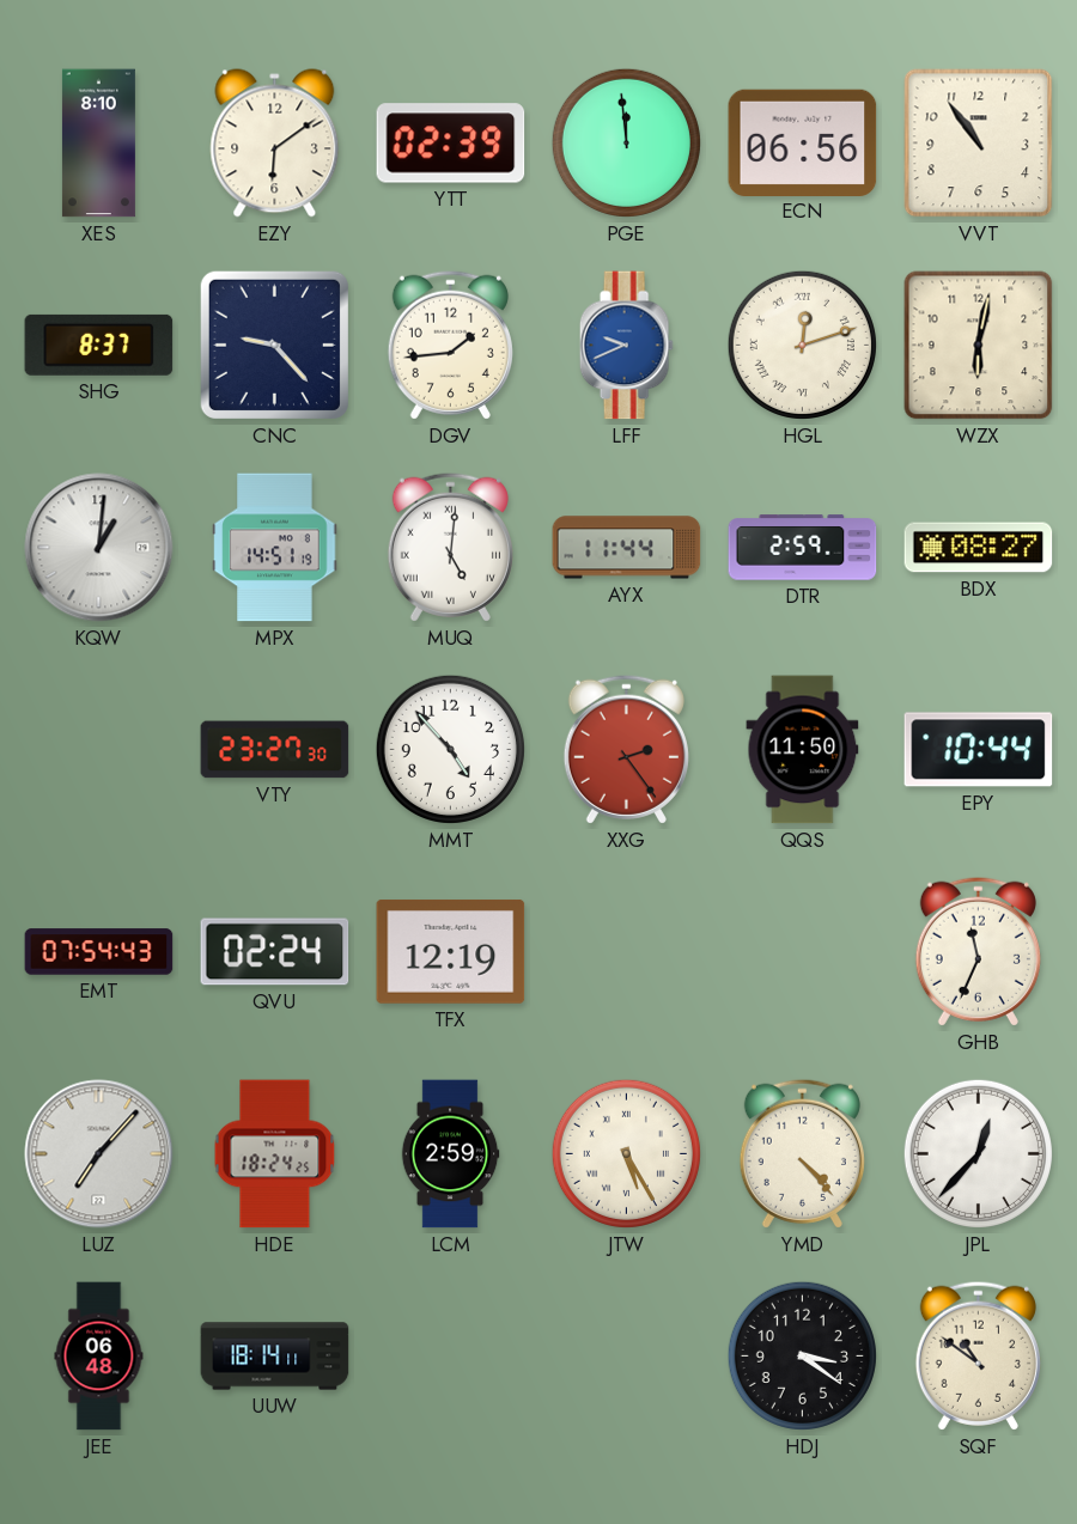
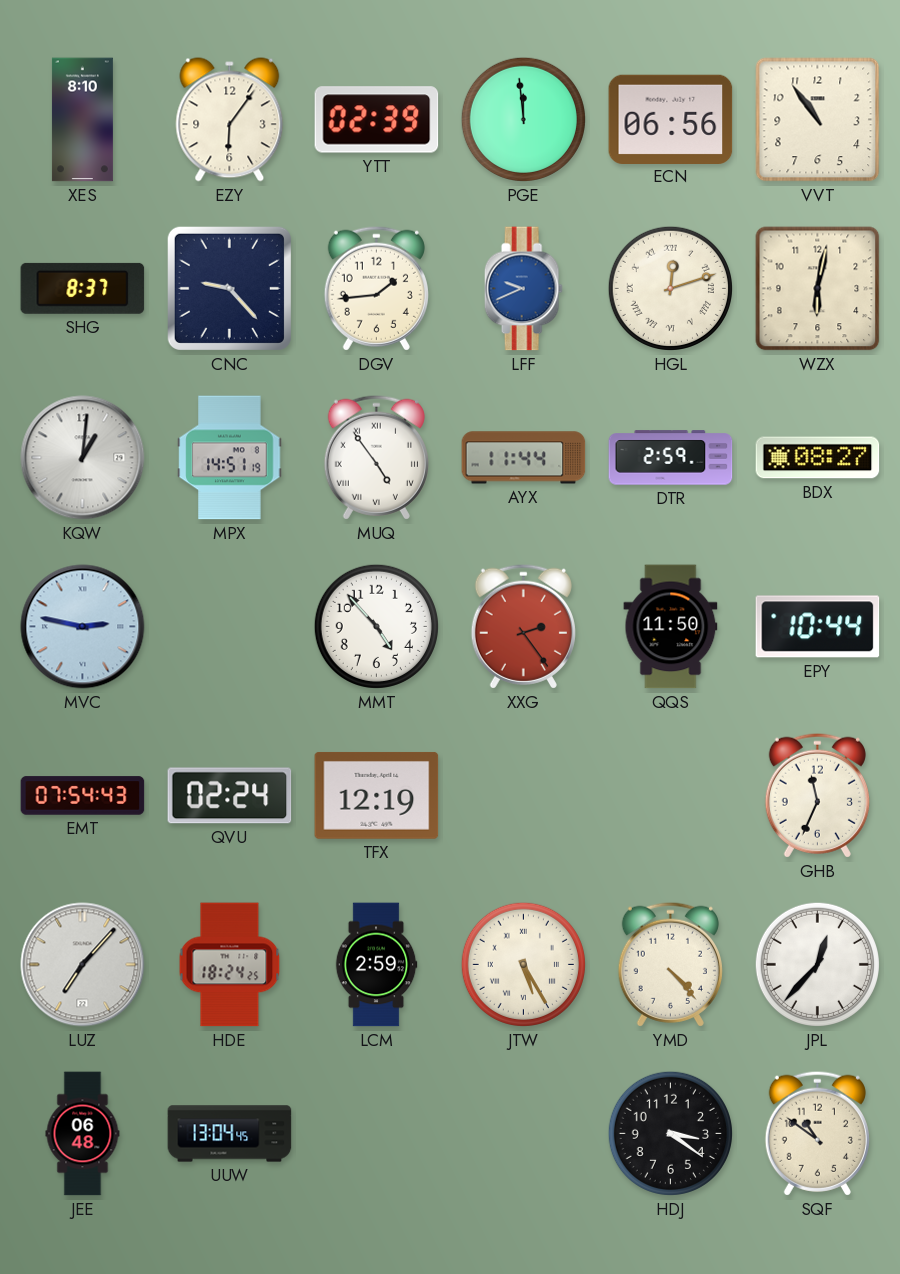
EZY: 6:09 -> 6:06
MUQ: 5:01 -> 4:54
MVC: none -> 2:47
VTY: 23:27 -> none
UUW: 18:14 -> 13:04
